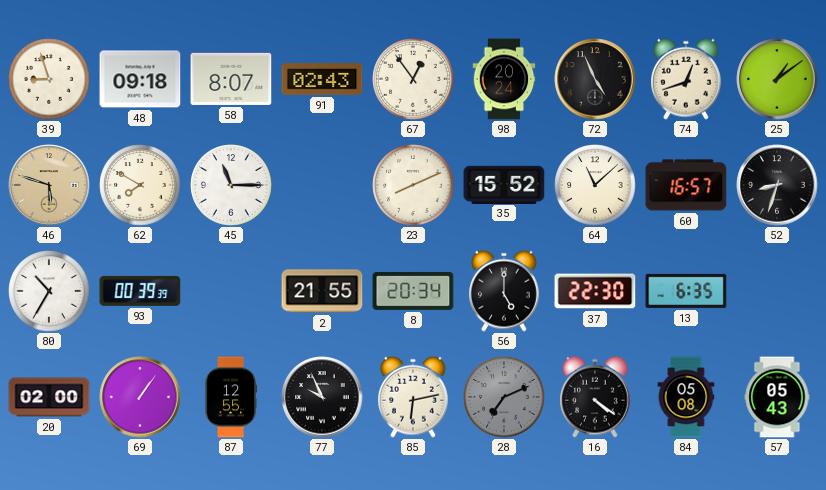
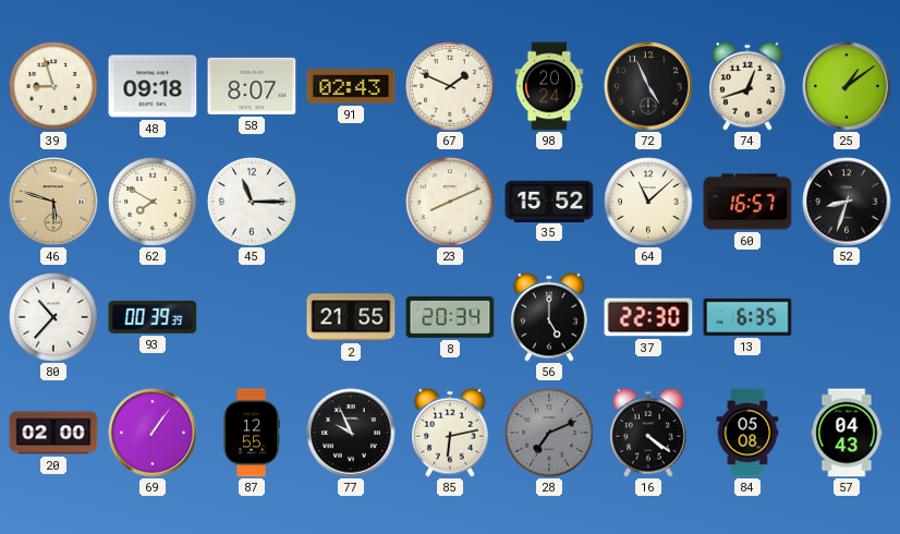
67: 12:54 -> 1:49
80: 10:35 -> 10:37
57: 05:43 -> 04:43
